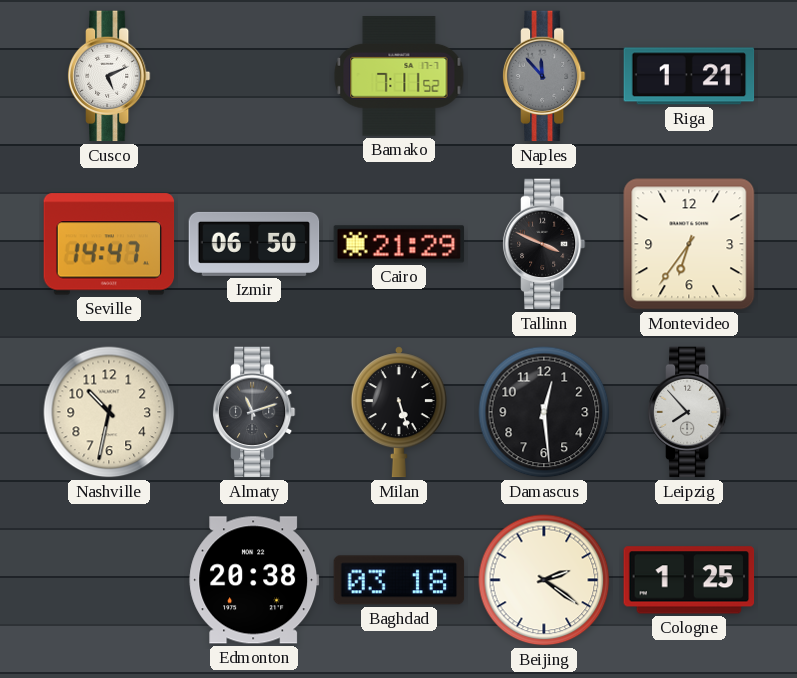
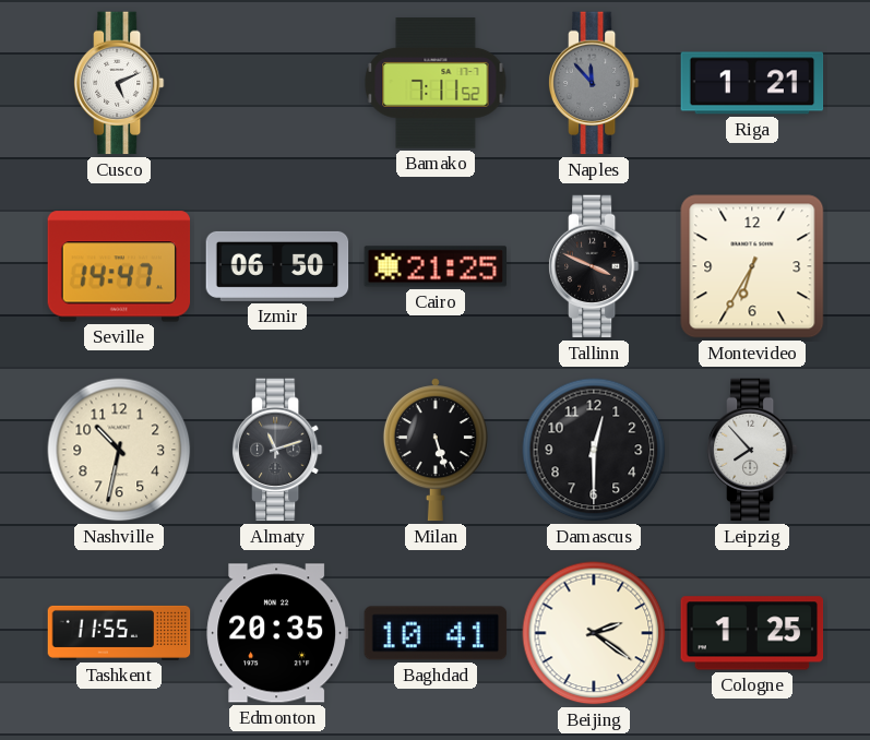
Cairo: 21:29 -> 21:25
Montevideo: 6:36 -> 6:35
Damascus: 12:29 -> 12:30
Tashkent: none -> 11:55
Edmonton: 20:38 -> 20:35
Baghdad: 03:18 -> 10:41
